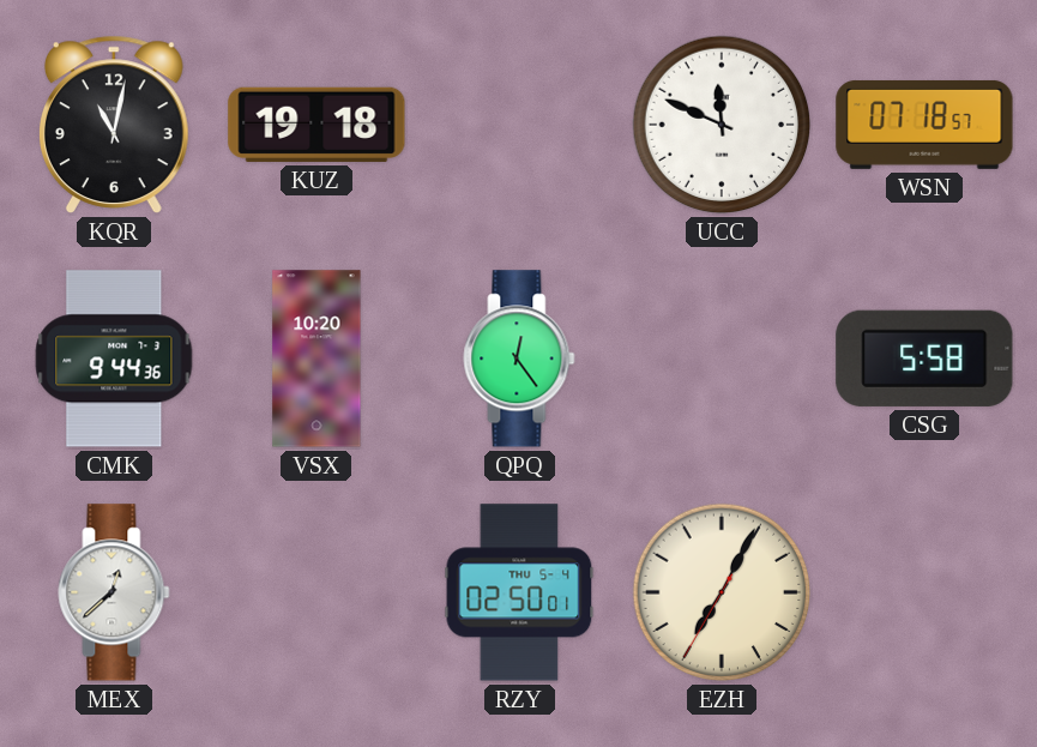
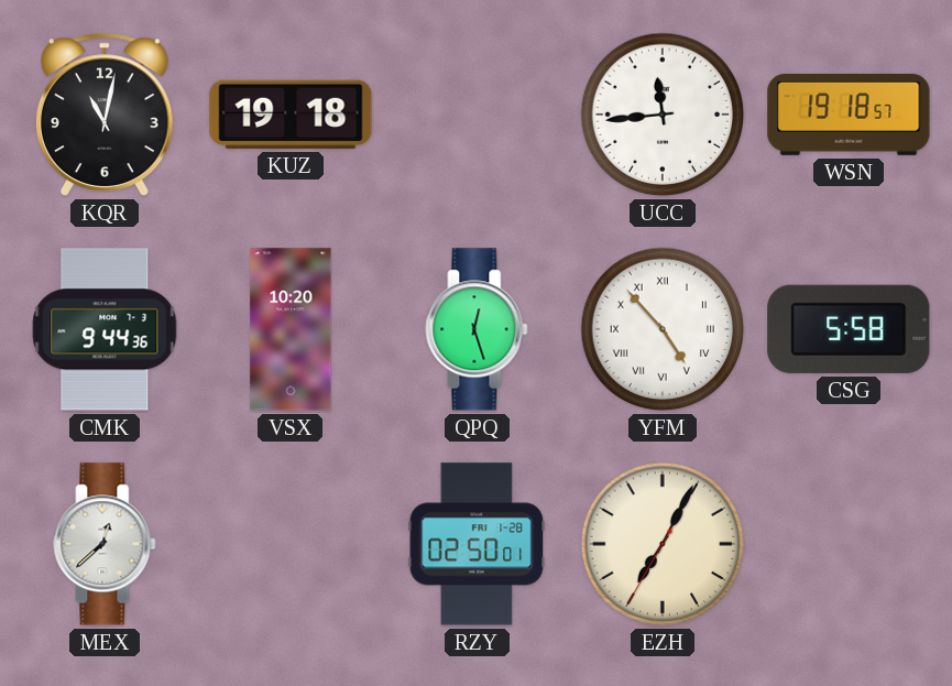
UCC: 11:49 -> 11:44
WSN: 07:18 -> 19:18
QPQ: 12:24 -> 12:27
YFM: none -> 4:53
RZY date: THU 5-4 -> FRI 1-28
